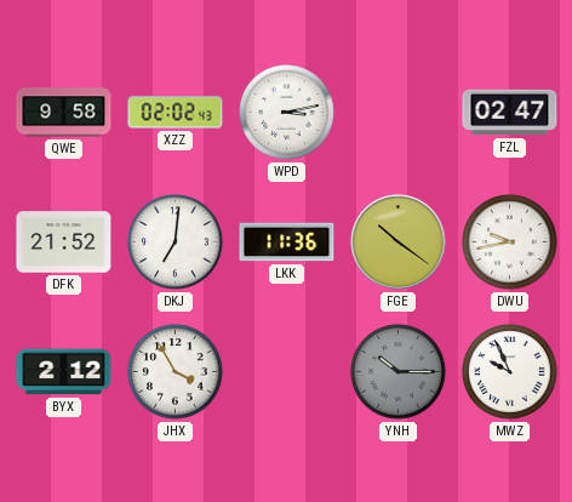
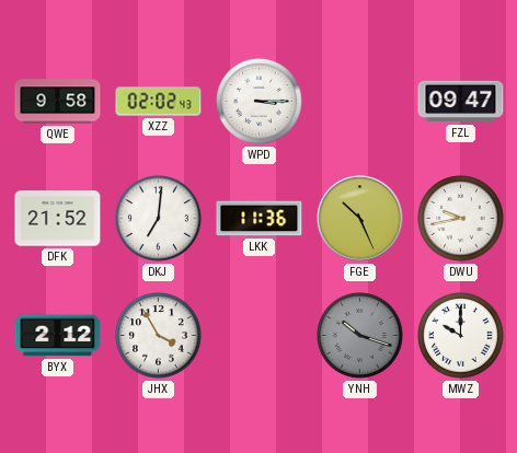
WPD: 3:13 -> 3:15
FZL: 02:47 -> 09:47
FGE: 10:21 -> 10:26
YNH: 10:15 -> 10:18
MWZ: 9:56 -> 10:00
